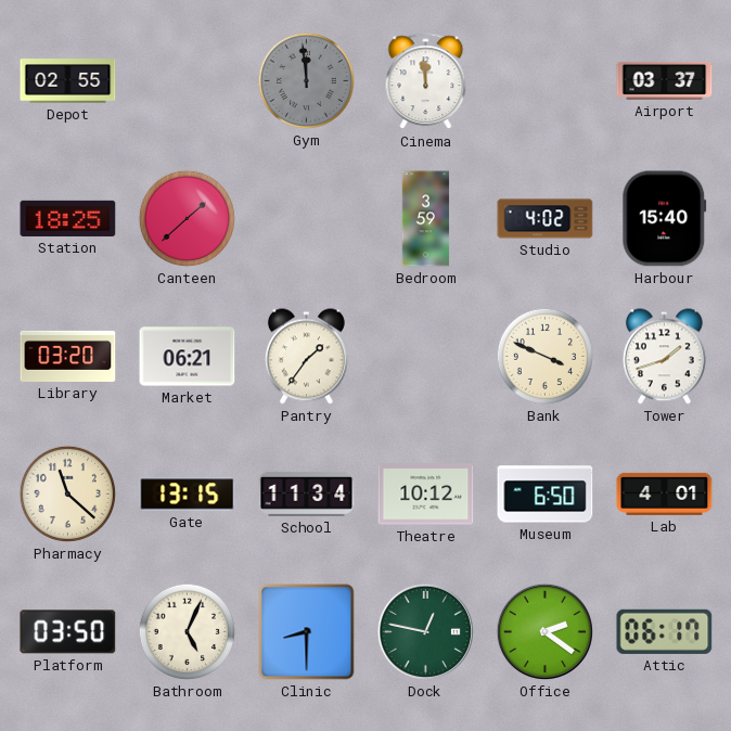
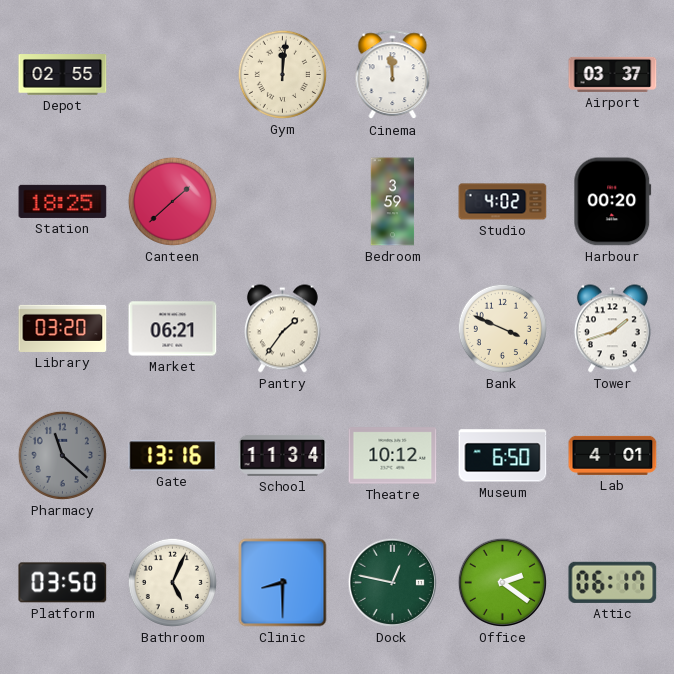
Gym: 11:59 -> 12:01
Gym dial: grey -> cream
Harbour: 15:40 -> 00:20
Pharmacy dial: cream -> grey
Gate: 13:15 -> 13:16
